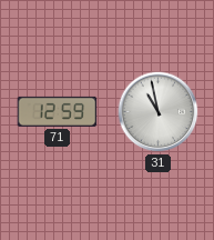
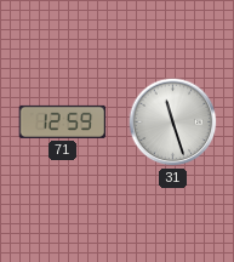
31: 10:58 -> 11:27
